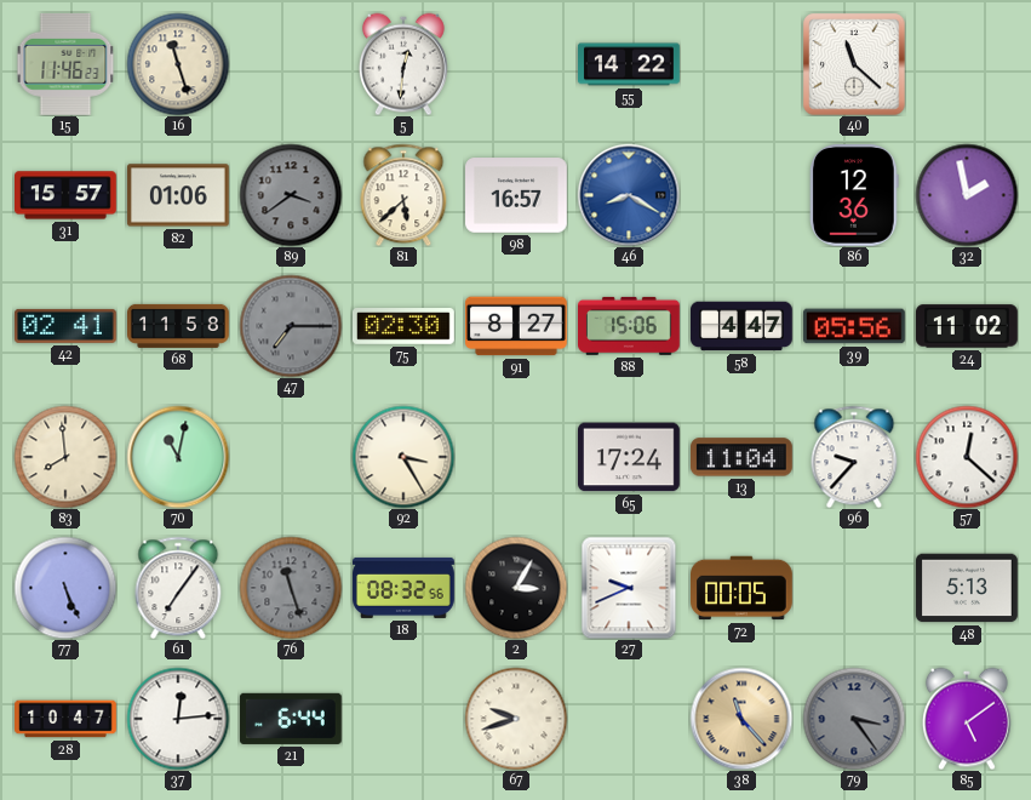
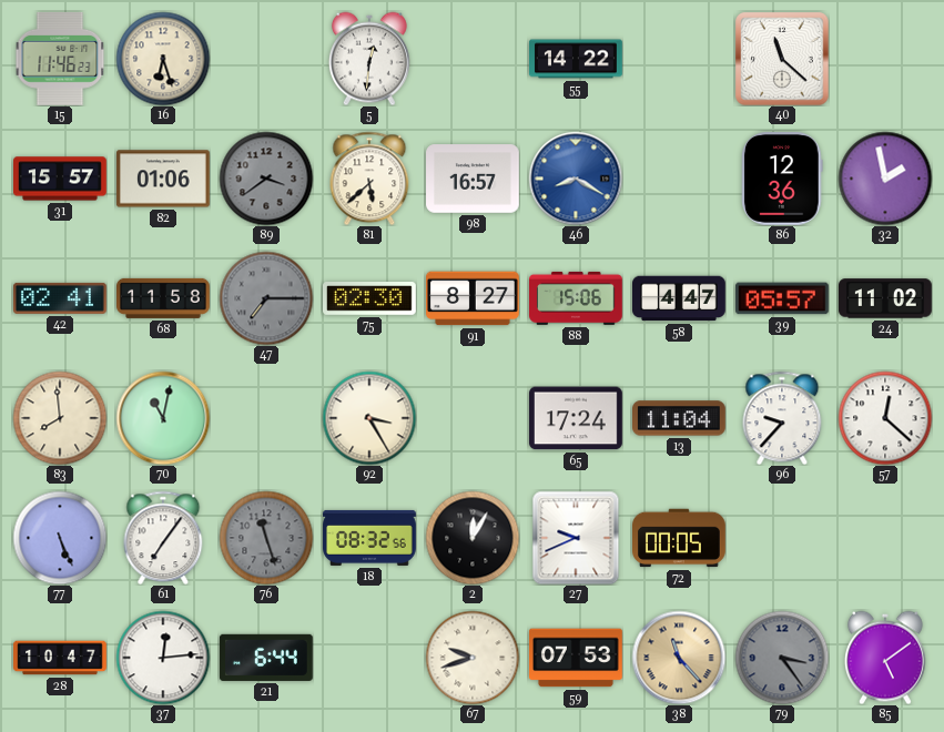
16: 11:27 -> 6:27
39: 05:56 -> 05:57
2: 3:05 -> 12:05
48: 5:13 -> none
59: none -> 07:53
